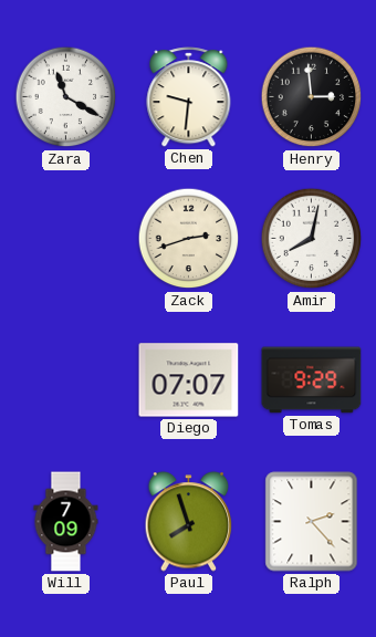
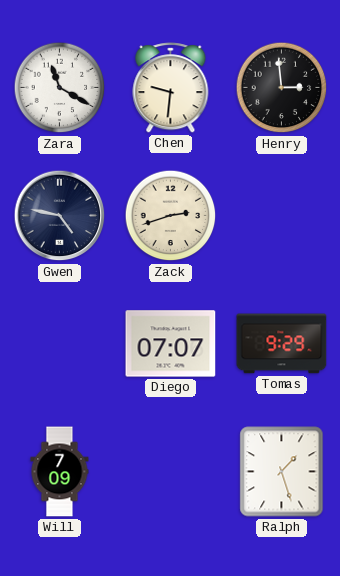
Gwen: none -> 4:47
Amir: 8:02 -> none
Paul: 7:57 -> none
Ralph: 2:23 -> 1:27
